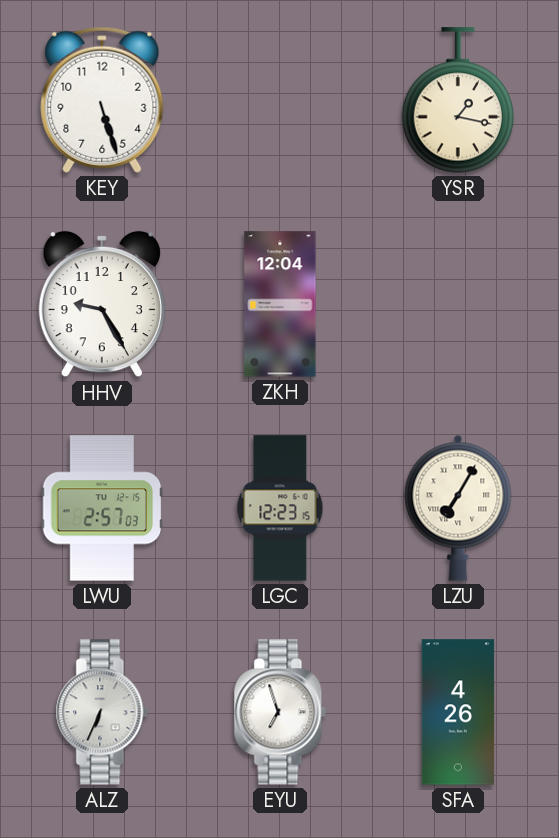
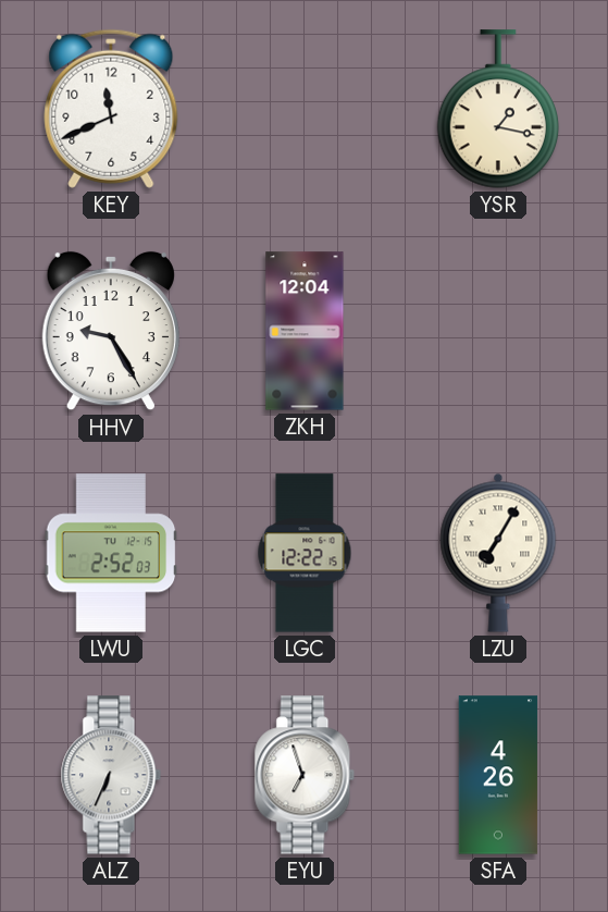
KEY: 5:27 -> 11:41
LWU: 2:57 -> 2:52
LGC: 12:23 -> 12:22
